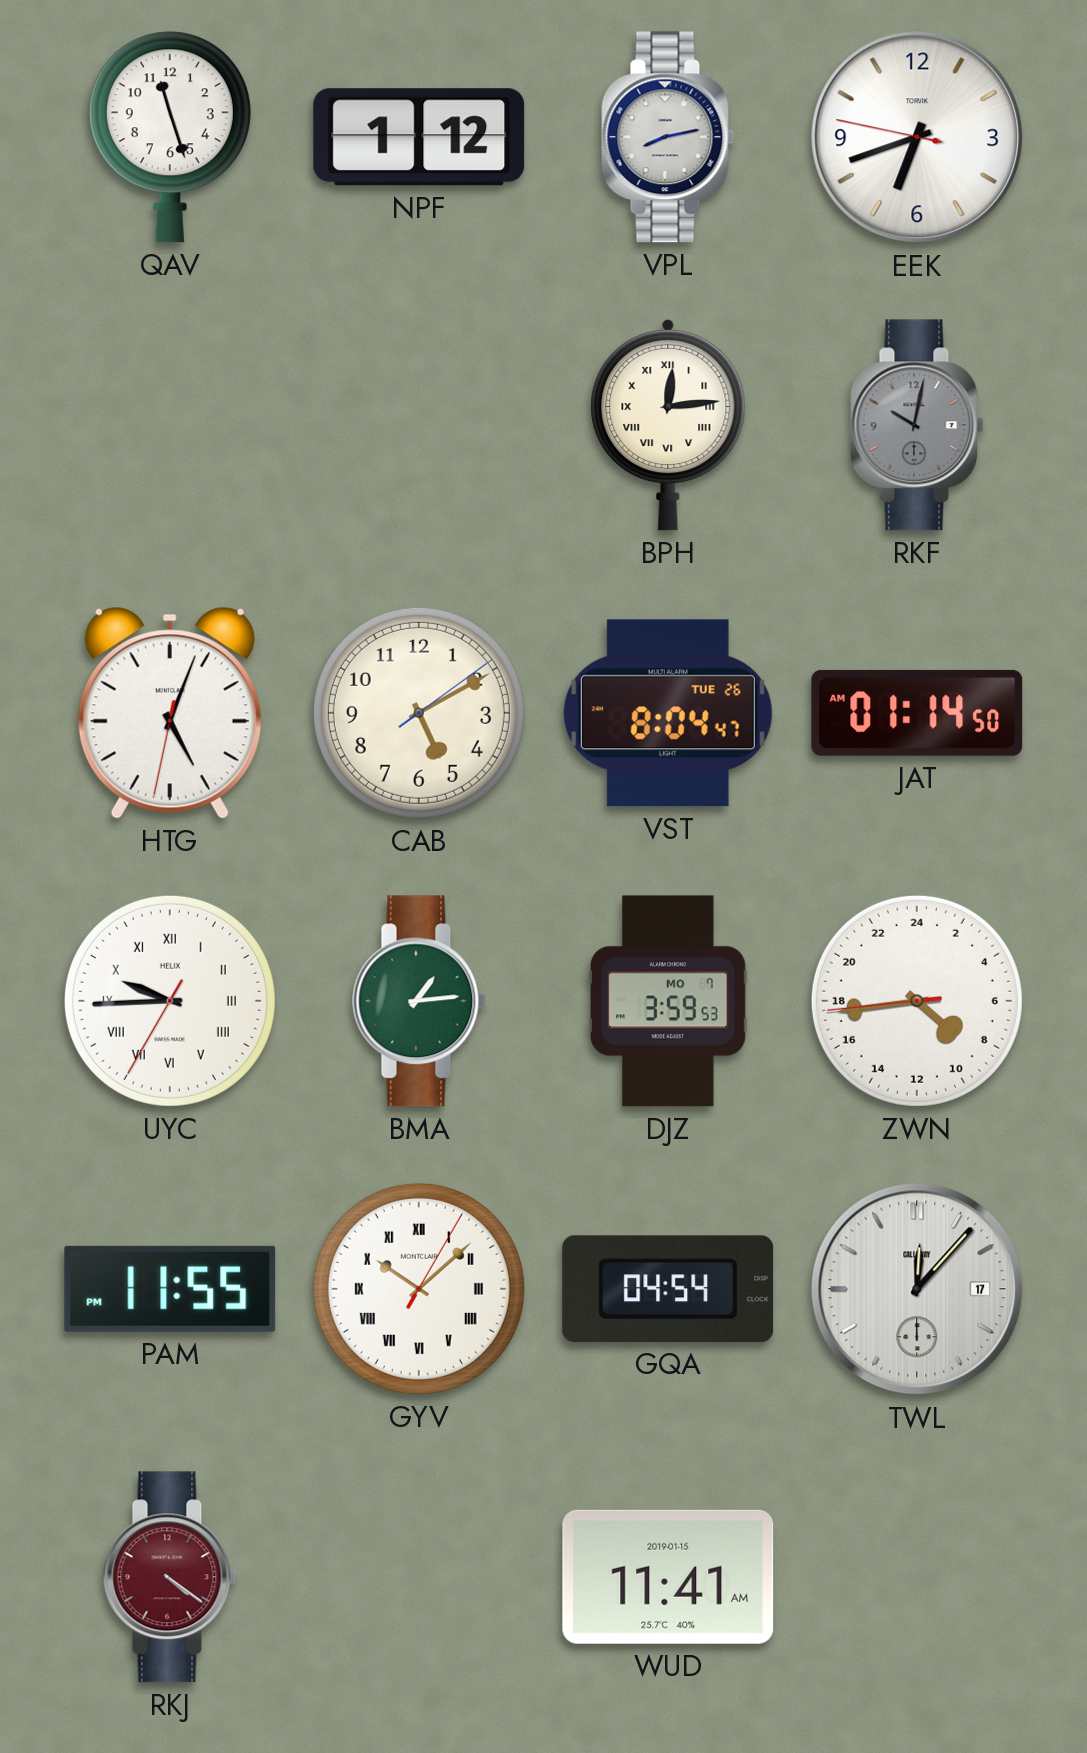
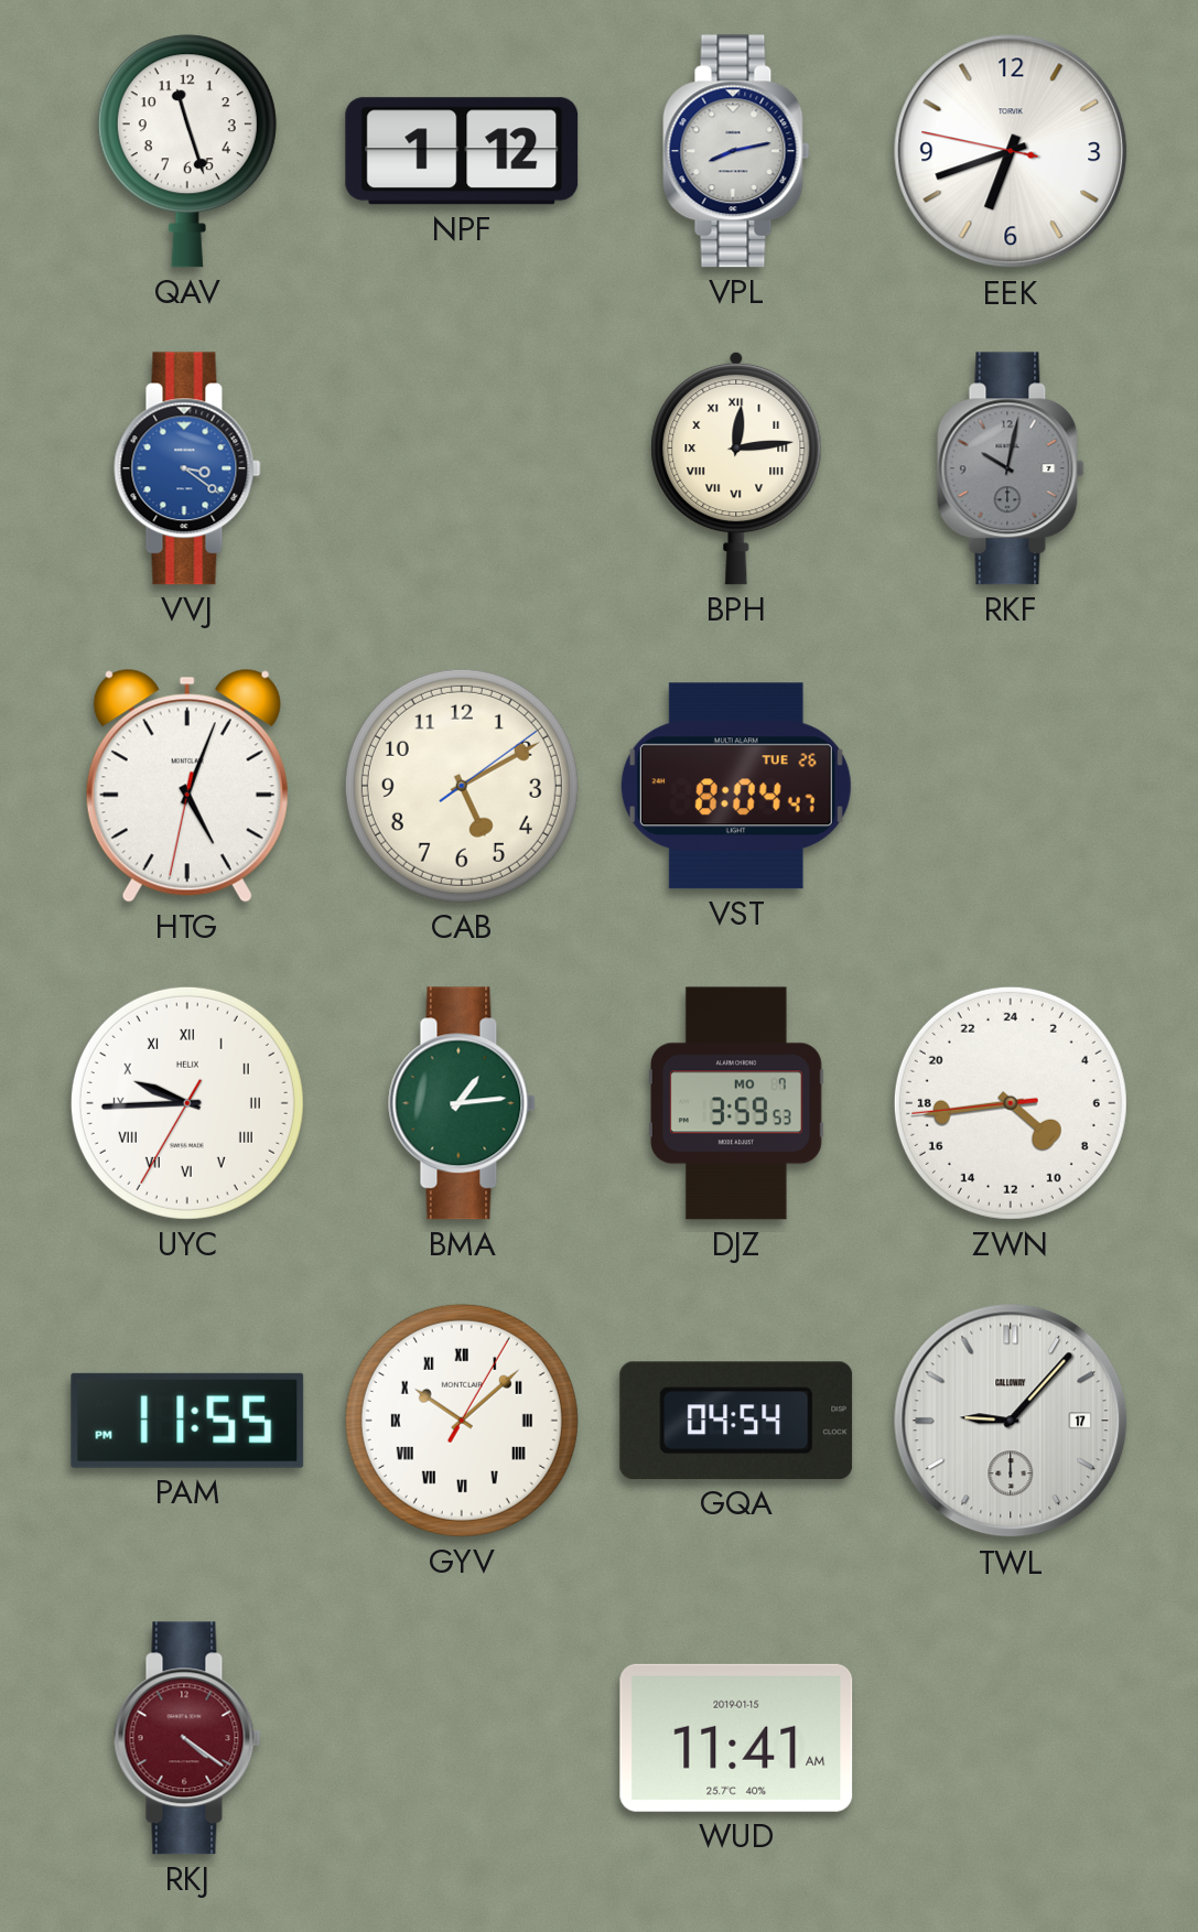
VVJ: none -> 3:21
JAT: 01:14 -> none
TWL: 12:07 -> 9:07
